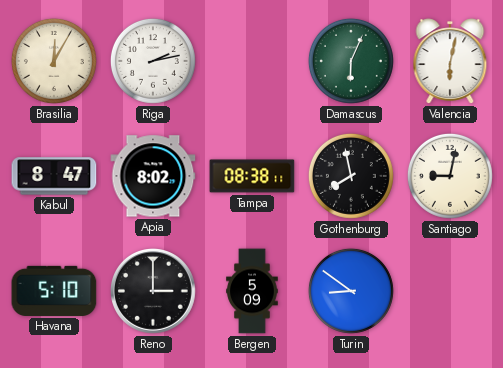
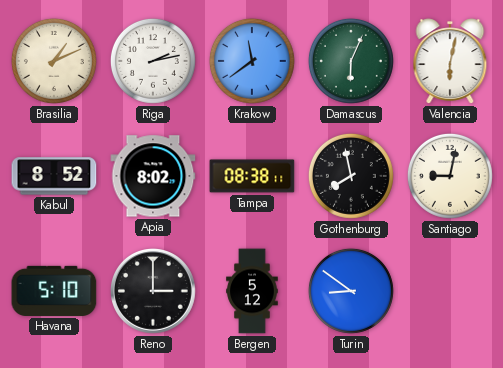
Brasilia: 12:05 -> 1:11
Krakow: none -> 11:39
Kabul: 8:47 -> 8:52
Bergen: 5:09 -> 5:12
